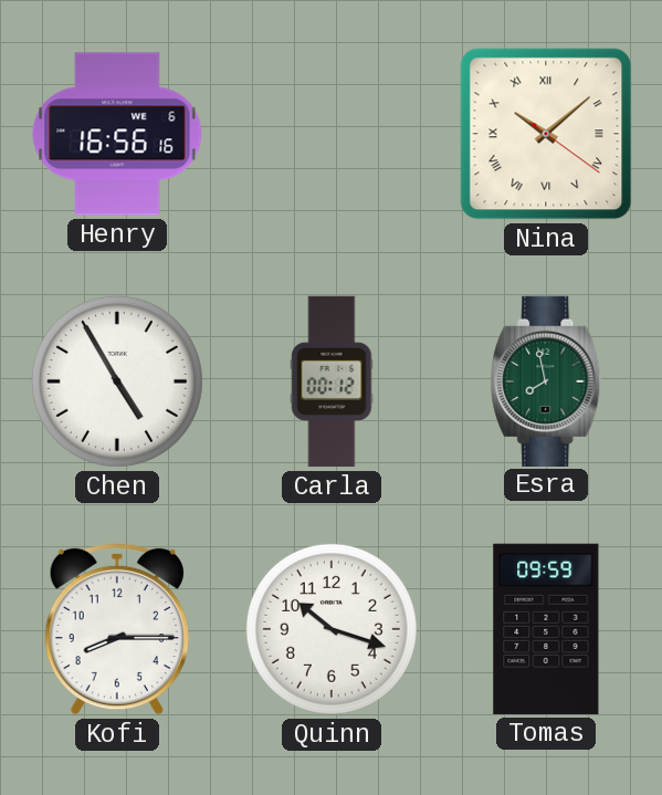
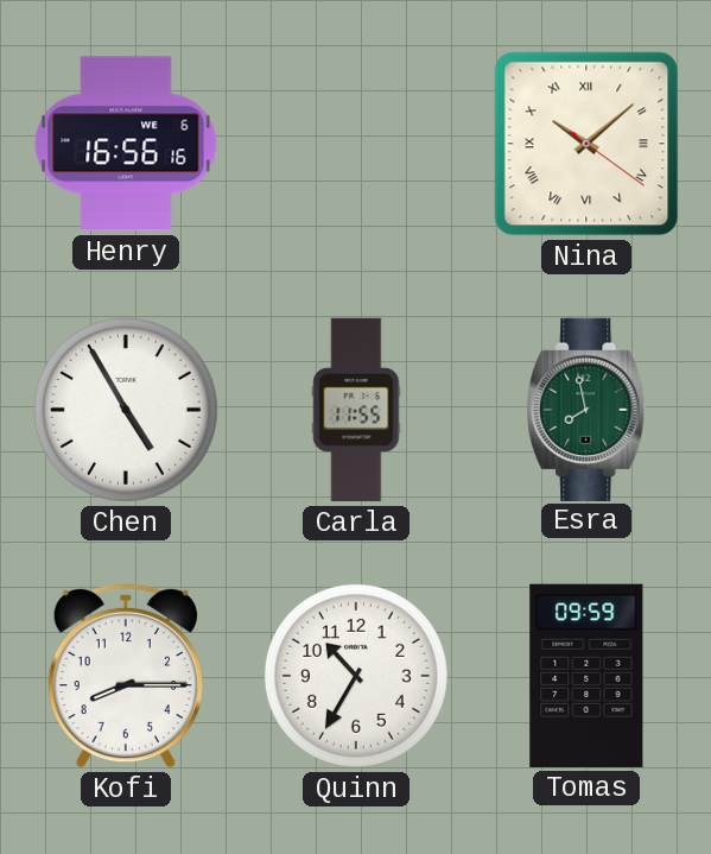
Carla: 00:12 -> 11:55
Quinn: 10:18 -> 10:35
